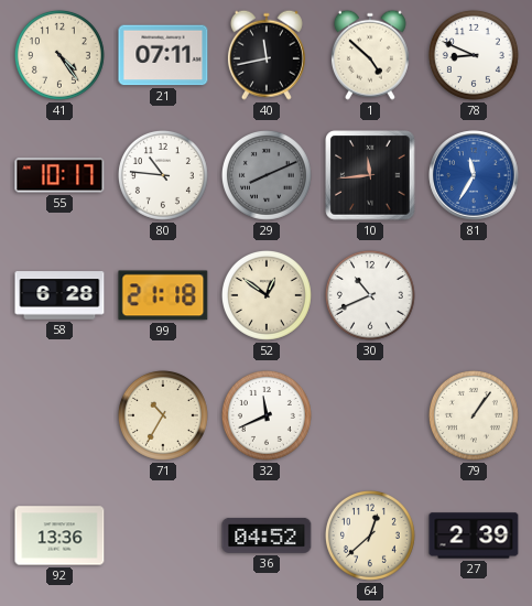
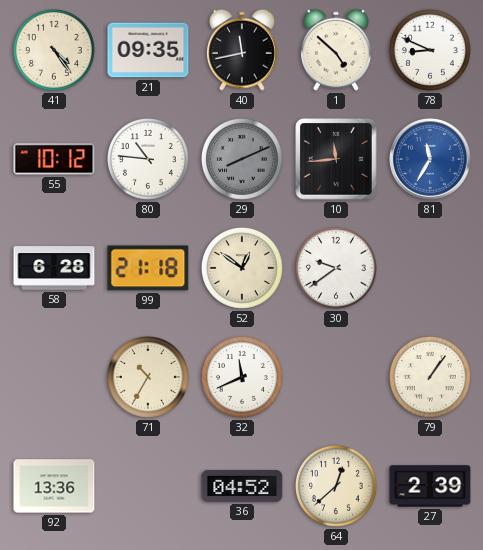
21: 07:11 -> 09:35
55: 10:17 -> 10:12
30: 10:41 -> 9:39
